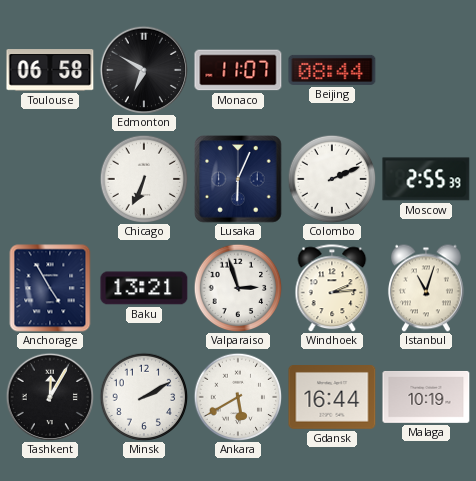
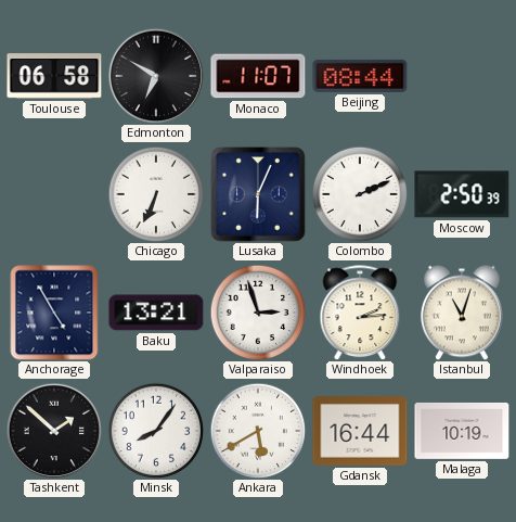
Moscow: 2:55 -> 2:50
Tashkent: 12:05 -> 1:52
Minsk: 2:10 -> 8:06
